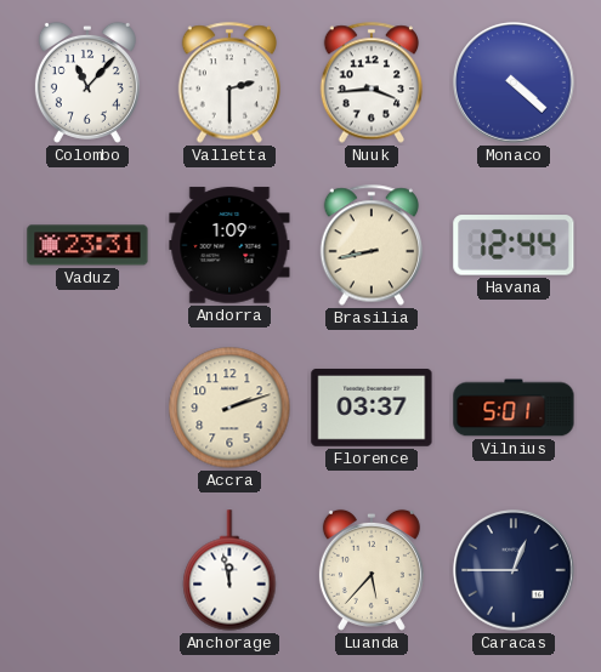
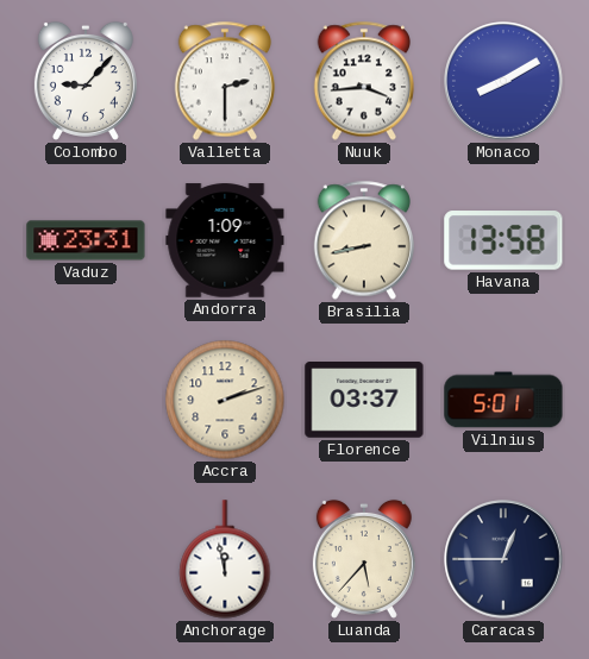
Colombo: 11:07 -> 9:07
Monaco: 4:22 -> 8:10
Havana: 12:44 -> 13:58
